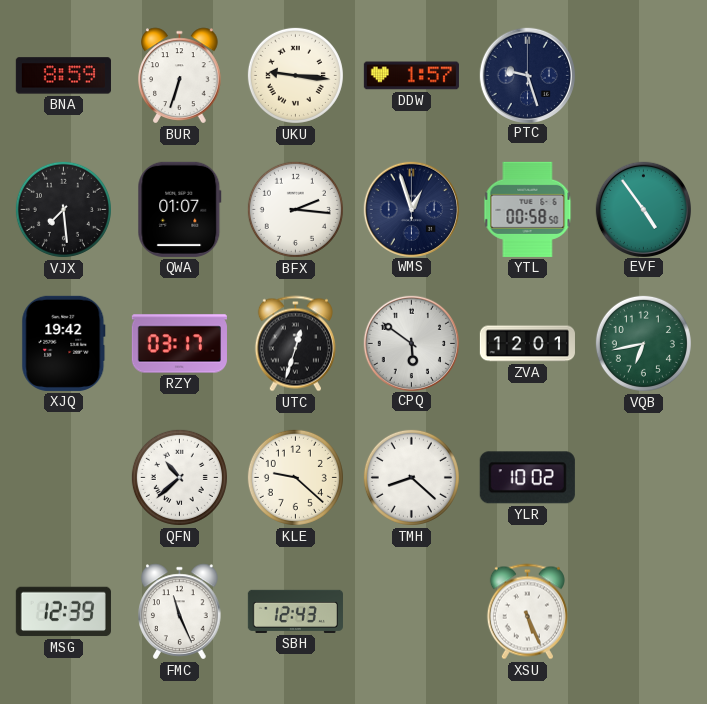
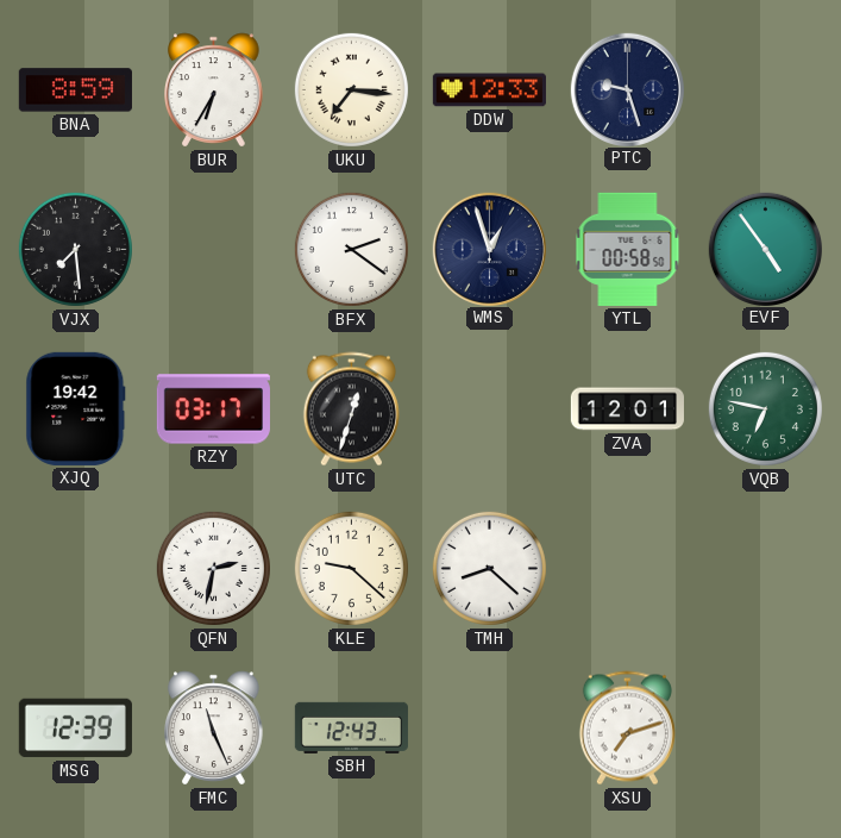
BUR: 6:33 -> 6:35
UKU: 9:16 -> 7:16
DDW: 1:57 -> 12:33
QWA: 01:07 -> none
BFX: 2:16 -> 2:21
CPQ: 5:51 -> none
VQB: 6:43 -> 6:47
QFN: 10:38 -> 2:32
YLR: 10:02 -> none
XSU: 5:26 -> 7:12
